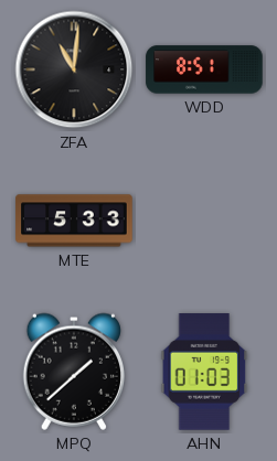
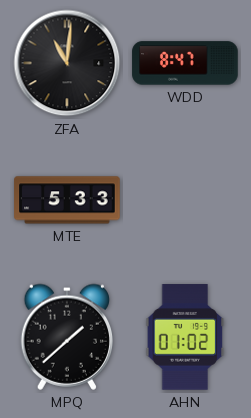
WDD: 8:51 -> 8:47
AHN: 01:03 -> 01:02
